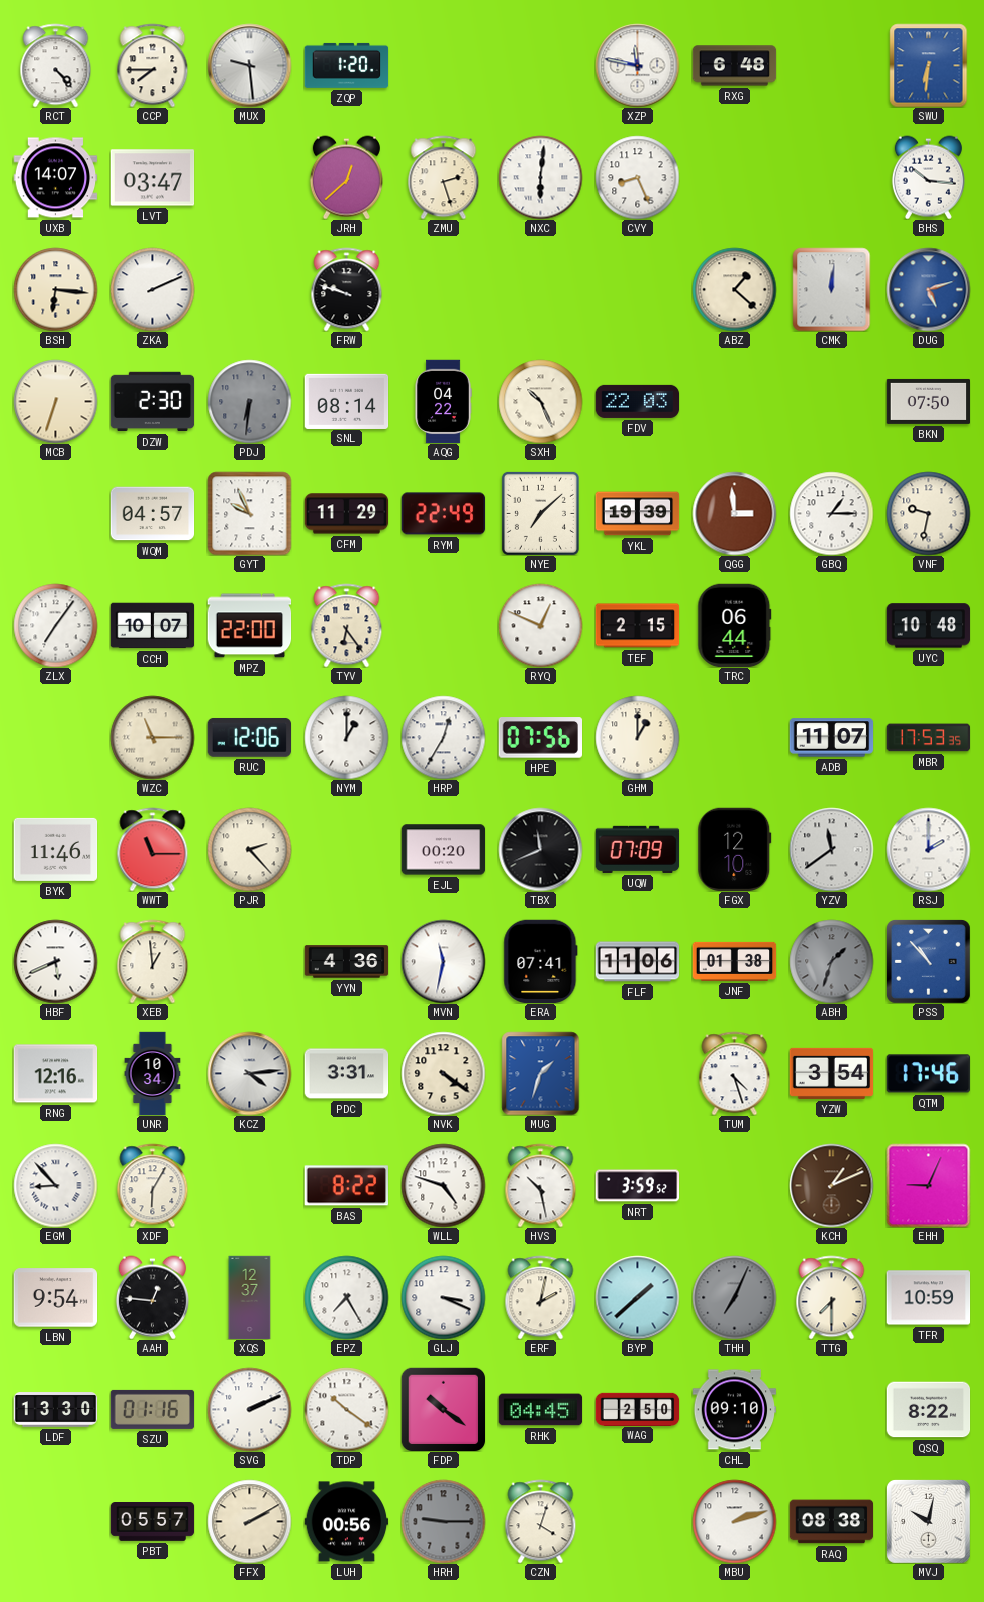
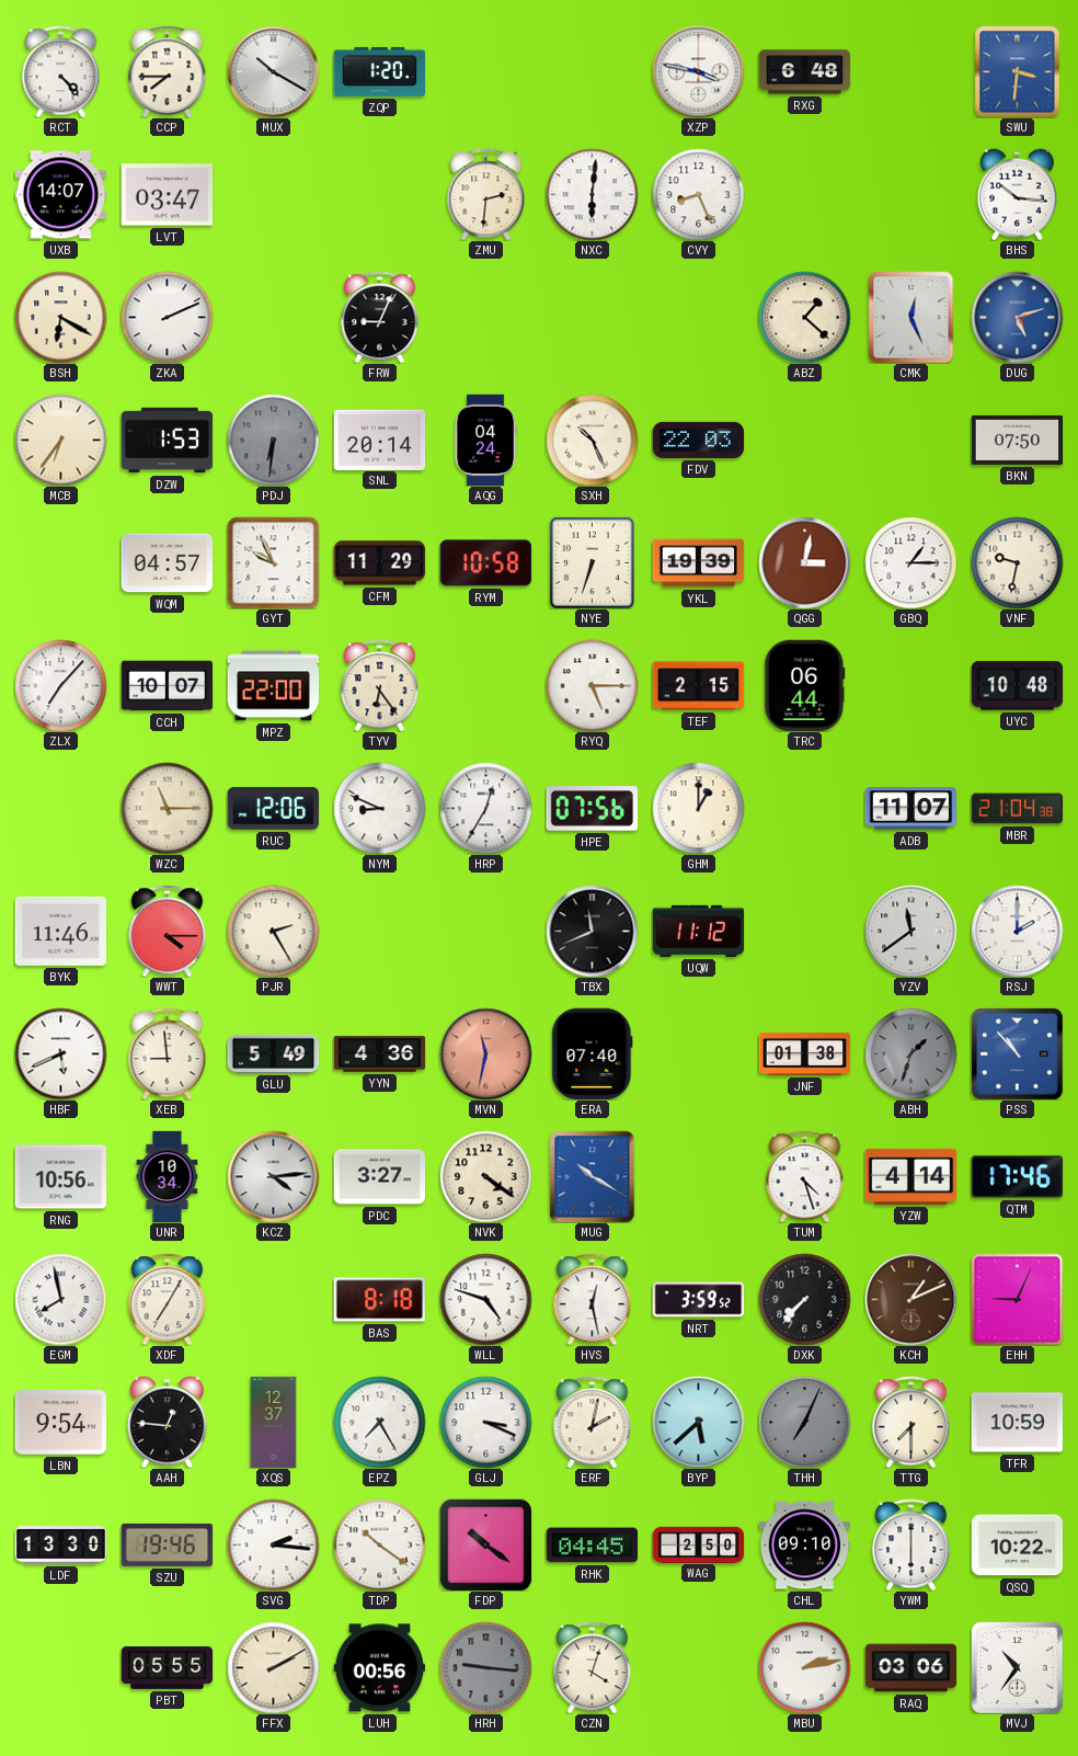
MUX: 9:29 -> 10:20
XZP: 11:47 -> 3:47
SWU: 6:31 -> 3:31
JRH: 12:38 -> none
ZMU: 2:27 -> 2:31
BSH: 6:16 -> 6:20
FRW: 9:48 -> 9:04
CMK: 12:01 -> 12:26
MCB: 6:33 -> 6:36
DZW: 2:30 -> 1:53
SNL: 08:14 -> 20:14
AQG: 04:22 -> 04:24
RYM: 22:49 -> 10:58
NYE: 7:08 -> 6:33
QGG: 2:59 -> 3:02
ZLX: 7:06 -> 7:07
RYQ: 12:49 -> 5:15
NYM: 1:00 -> 8:49
MBR: 17:53 -> 21:04
WWT: 11:15 -> 4:15
PJR: 2:23 -> 2:25
EJL: 00:20 -> none
UQW: 07:09 -> 11:12
FGX: 12:10 -> none
XEB: 12:59 -> 8:59
GLU: none -> 5:49
MVN dial: white -> salmon
ERA: 07:41 -> 07:40
FLF: 11:06 -> none
RNG: 12:16 -> 10:56
PDC: 3:31 -> 3:27
MUG: 1:33 -> 10:20
YZW: 3:54 -> 4:14
EGM: 8:53 -> 7:58
XDF: 6:05 -> 7:05
BAS: 8:22 -> 8:18
HVS: 10:28 -> 12:28
DXK: none -> 7:37
BYP: 1:38 -> 5:38
SZU: 01:16 -> 19:46
SVG: 2:11 -> 2:16
YWM: none -> 6:00
QSQ: 8:22 -> 10:22
PBT: 05:57 -> 05:55
HRH: 9:15 -> 9:16
MBU: 2:12 -> 2:13
RAQ: 08:38 -> 03:06
MVJ: 10:02 -> 10:36
